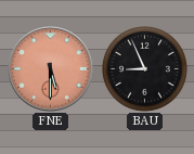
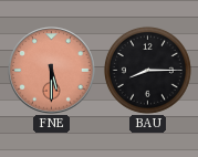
BAU: 8:56 -> 8:15
